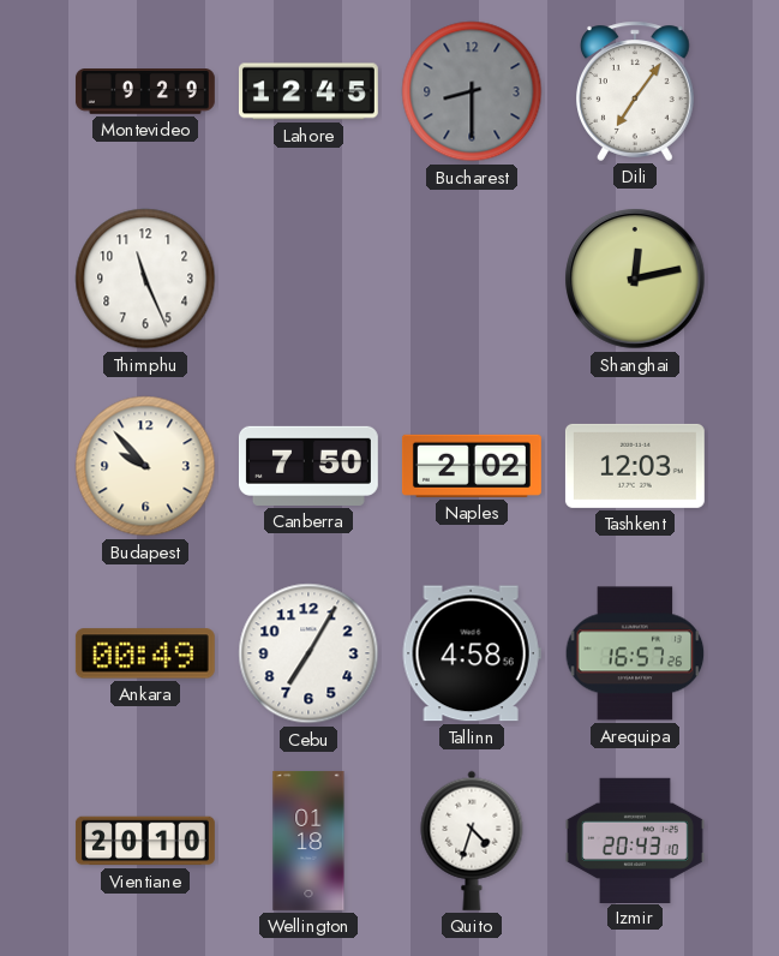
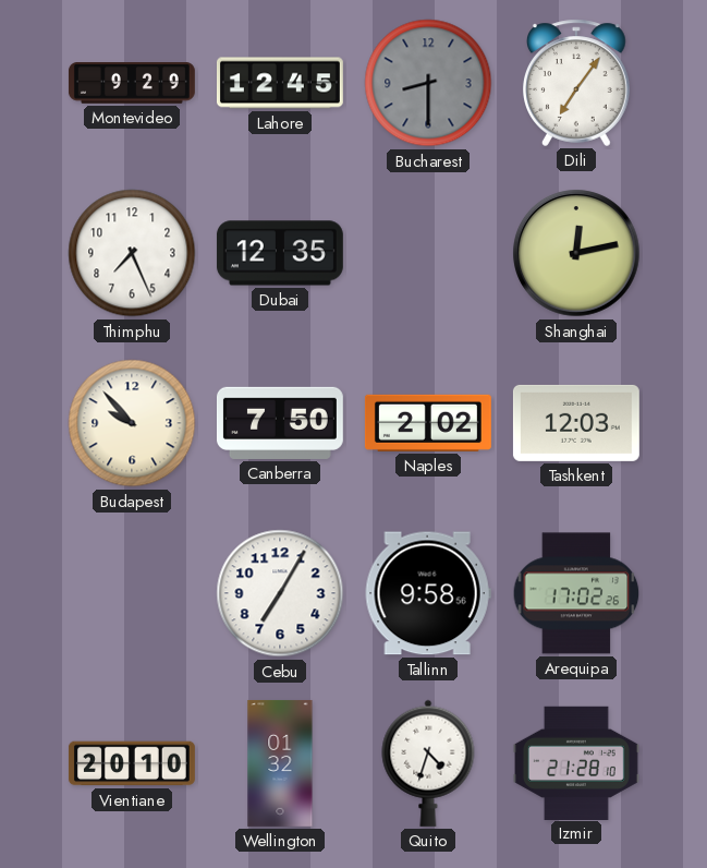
Thimphu: 11:26 -> 7:26
Dubai: none -> 12:35
Ankara: 00:49 -> none
Tallinn: 4:58 -> 9:58
Arequipa: 16:57 -> 17:02
Wellington: 01:18 -> 01:32
Izmir: 20:43 -> 21:28
